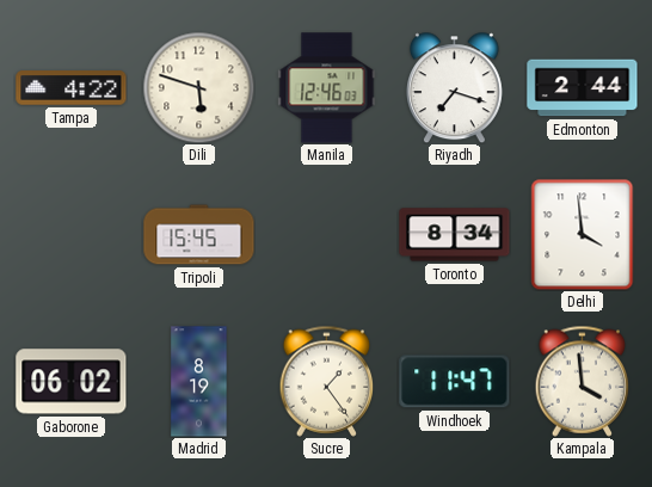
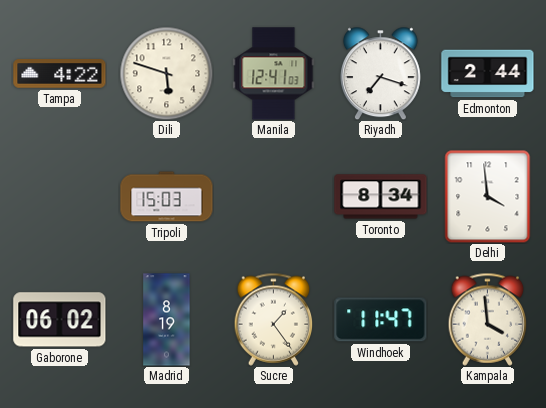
Manila: 12:46 -> 12:41
Tripoli: 15:45 -> 15:03
